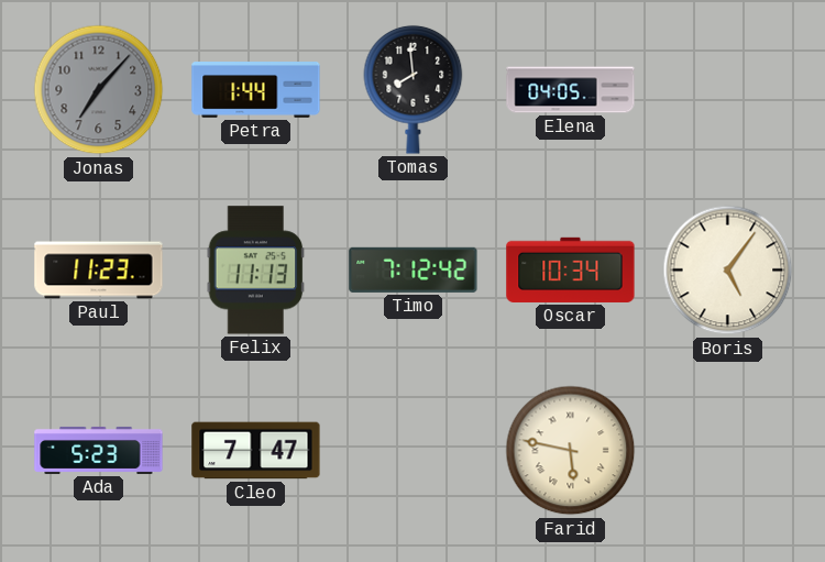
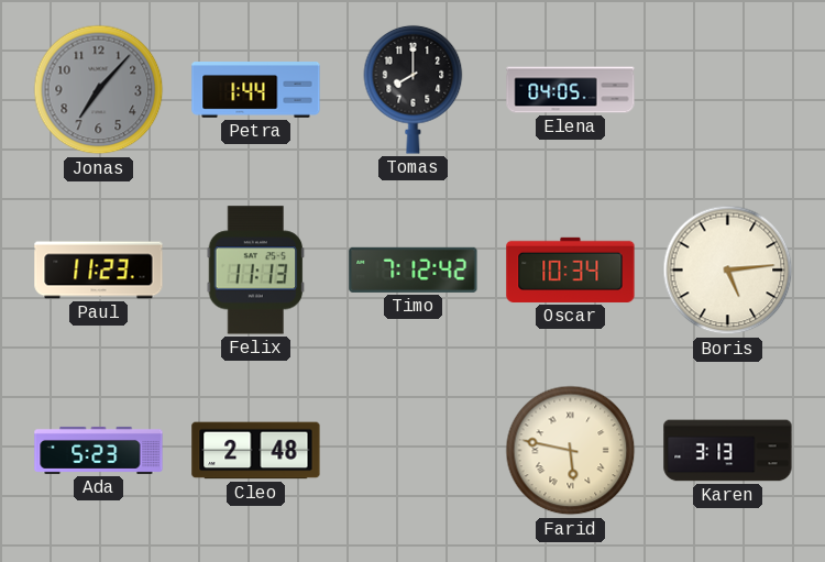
Tomas: 7:59 -> 8:00
Boris: 5:06 -> 5:14
Cleo: 7:47 -> 2:48
Karen: none -> 3:13
